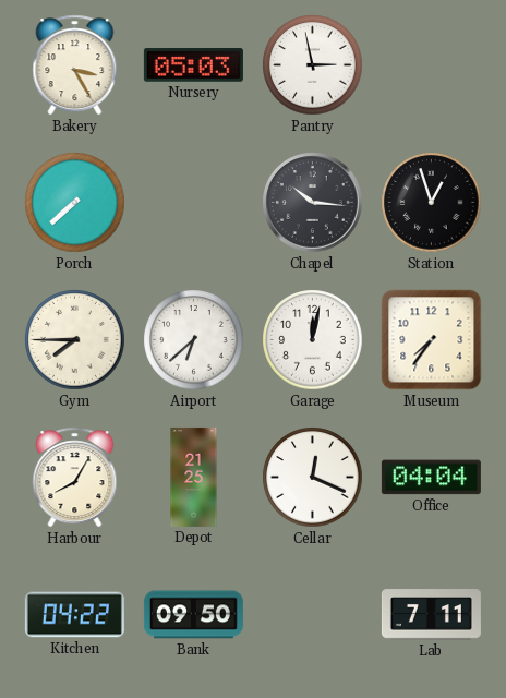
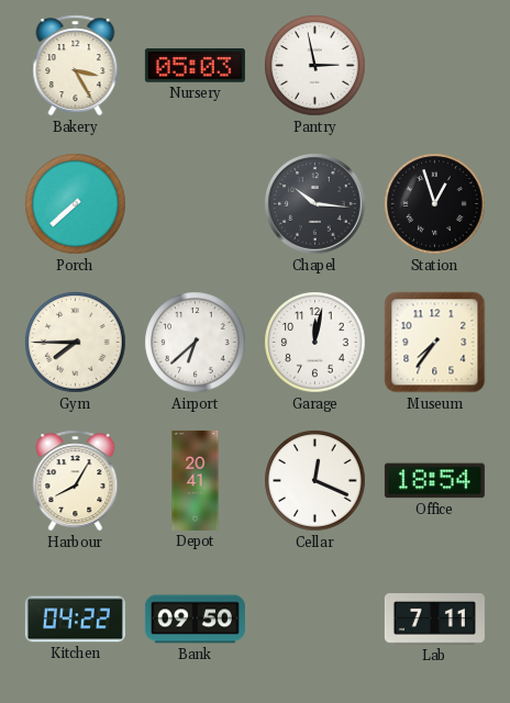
Depot: 21:25 -> 20:41
Office: 04:04 -> 18:54
